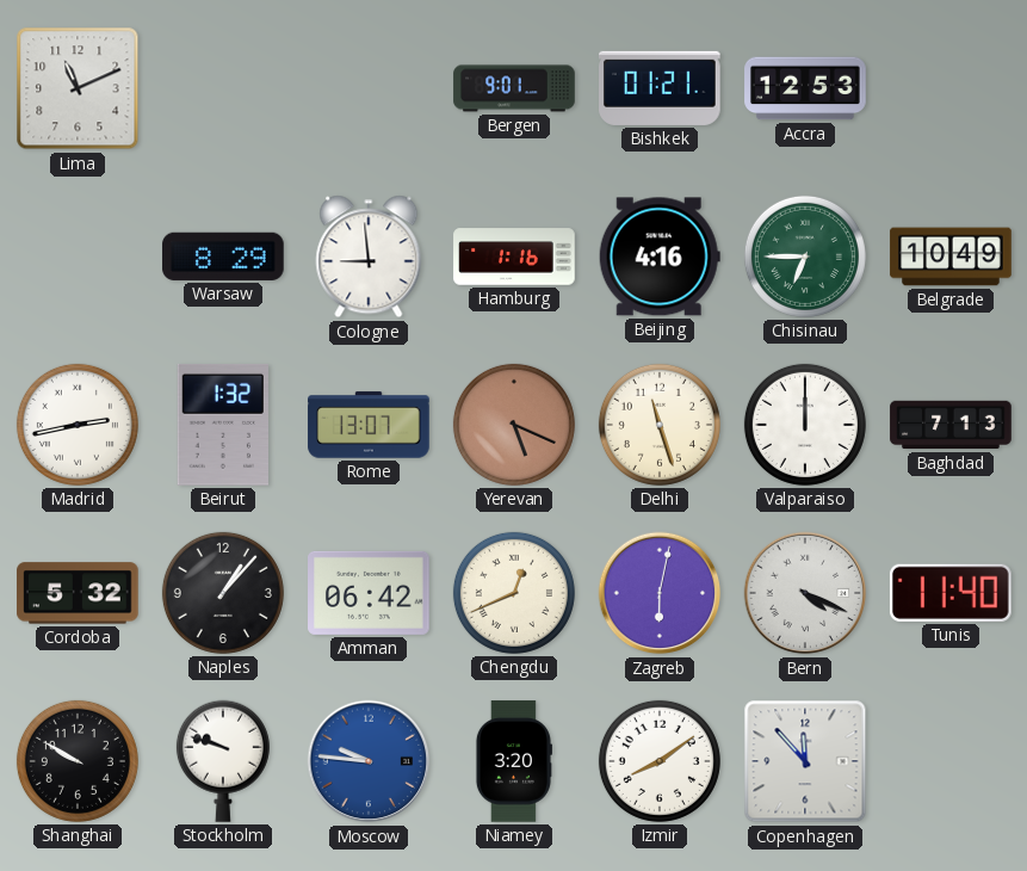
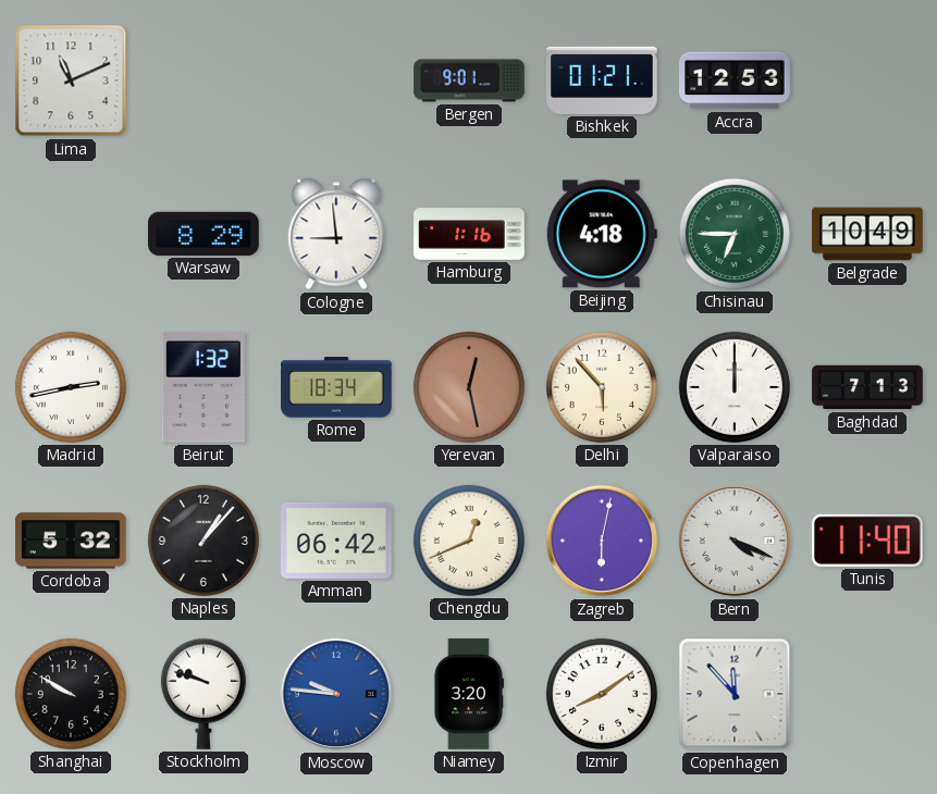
Beijing: 4:16 -> 4:18
Rome: 13:07 -> 18:34
Yerevan: 5:19 -> 12:28
Delhi: 11:27 -> 5:53
